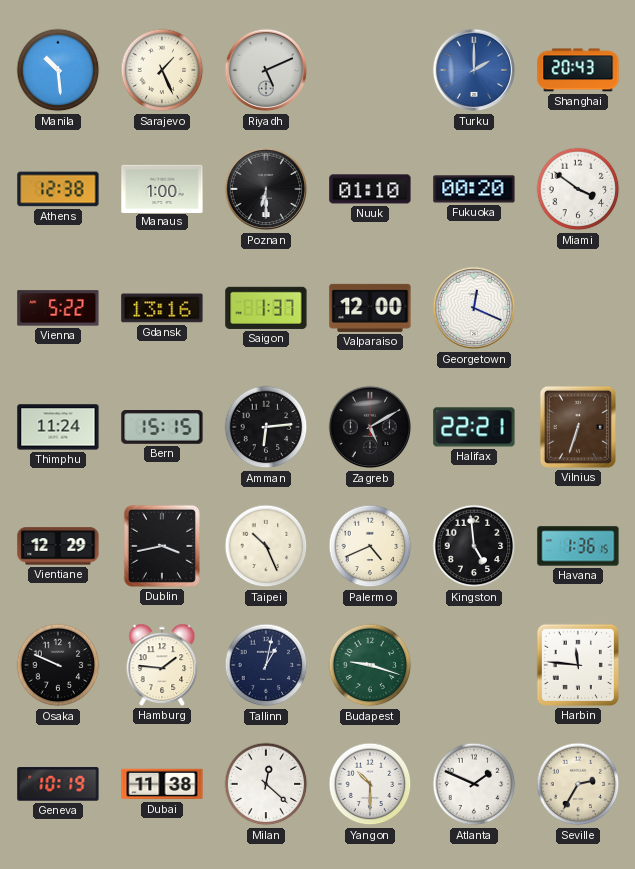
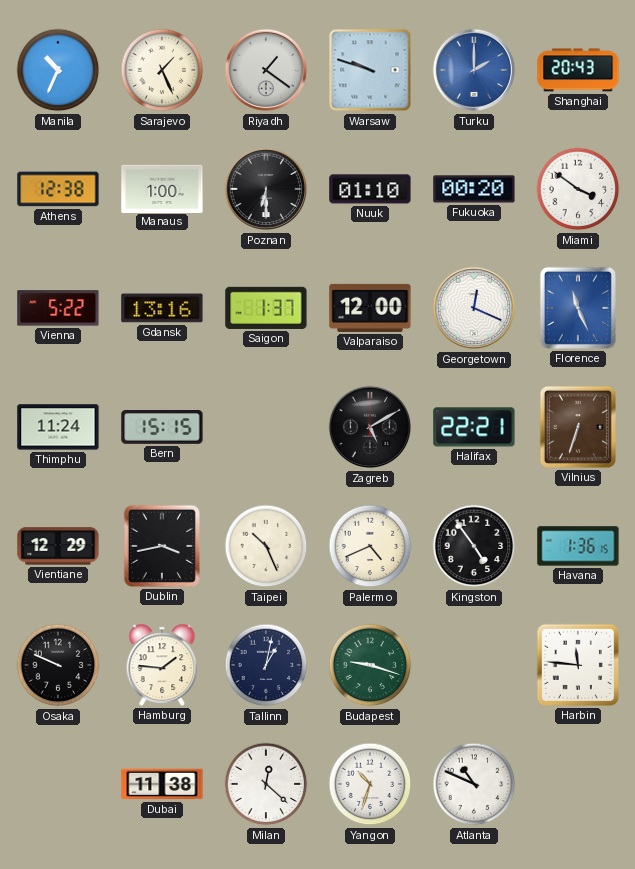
Manila: 10:29 -> 10:34
Riyadh: 5:11 -> 1:21
Warsaw: none -> 9:48
Florence: none -> 11:26
Amman: 6:14 -> none
Kingston: 4:59 -> 4:54
Geneva: 10:19 -> none
Yangon: 10:30 -> 10:33
Atlanta: 1:49 -> 10:49
Seville: 2:35 -> none
